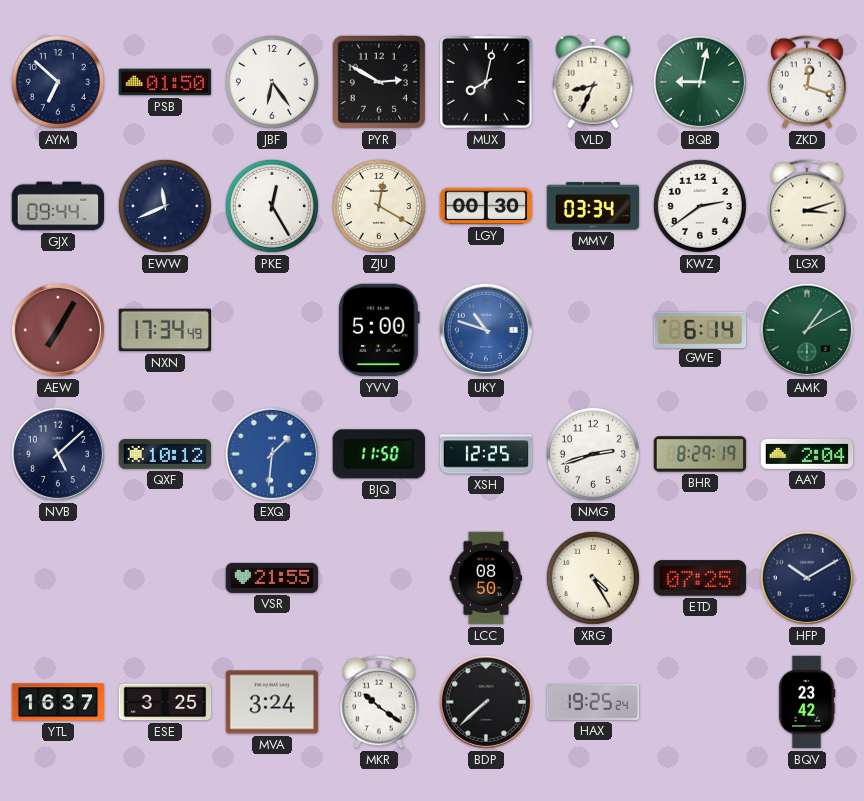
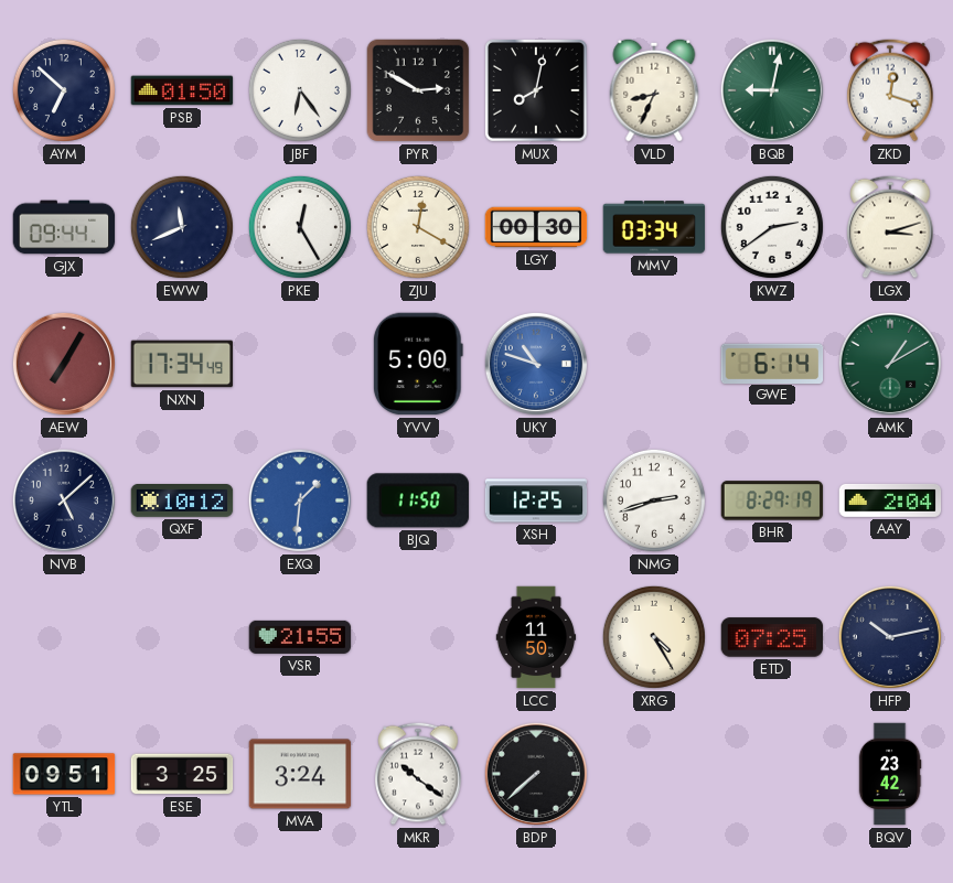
LCC: 08:50 -> 11:50
HFP: 10:10 -> 10:13
YTL: 16:37 -> 09:51
HAX: 19:25 -> none
